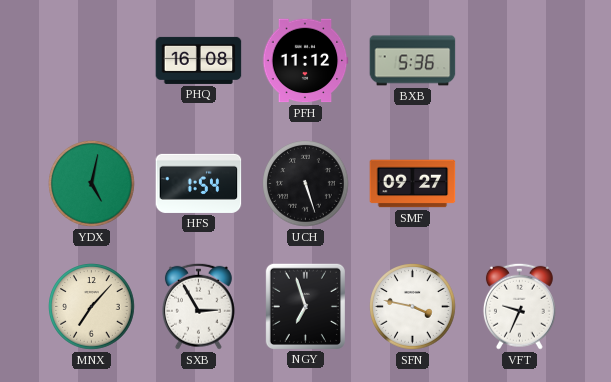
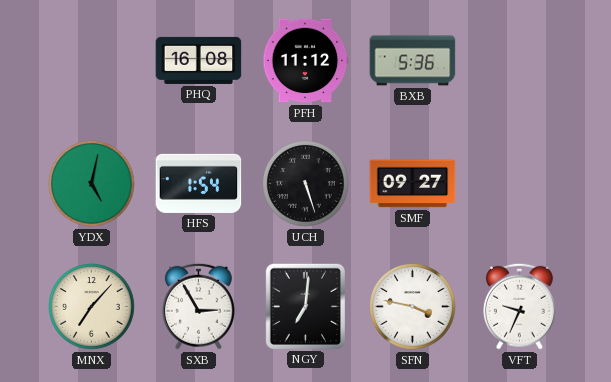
NGY: 6:57 -> 7:01
